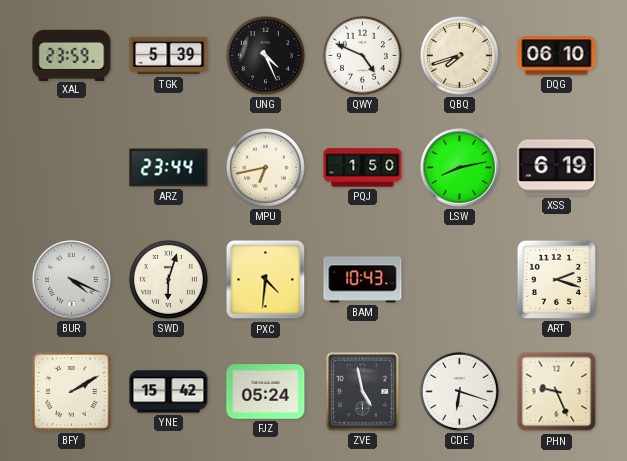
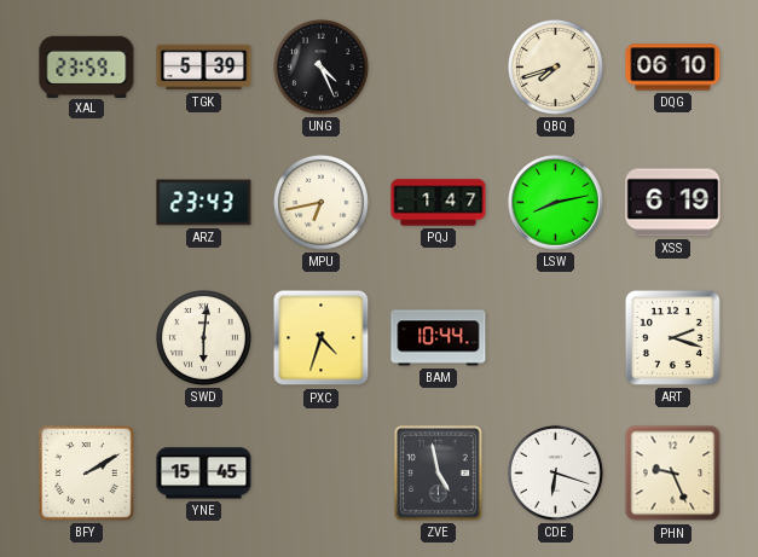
QWY: 4:49 -> none
ARZ: 23:44 -> 23:43
PQJ: 1:50 -> 1:47
BUR: 4:19 -> none
SWD: 6:03 -> 6:01
PXC: 4:31 -> 4:33
BAM: 10:43 -> 10:44
YNE: 15:42 -> 15:45
FJZ: 05:24 -> none
